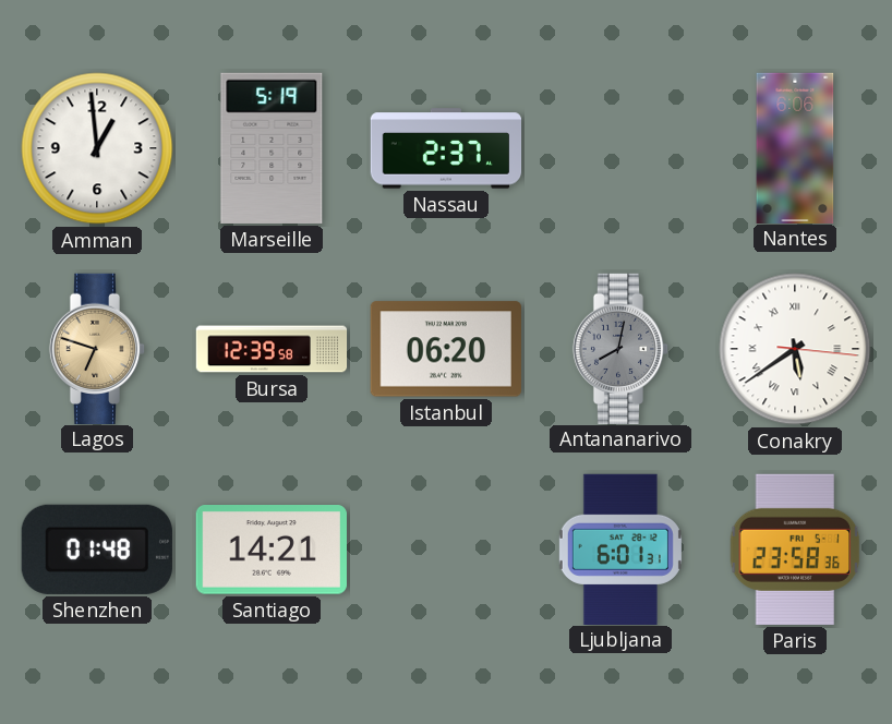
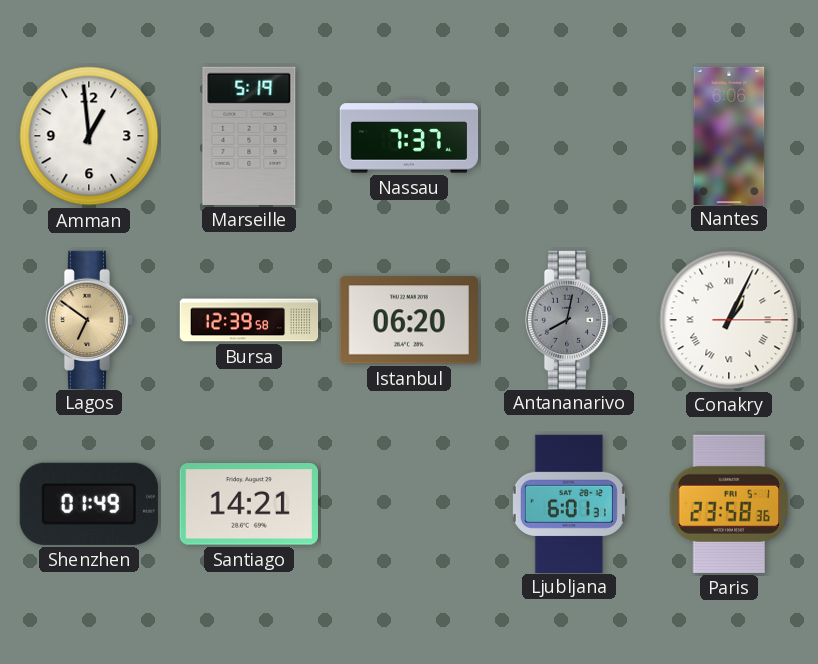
Nassau: 2:37 -> 7:37
Lagos: 6:48 -> 6:51
Conakry: 5:39 -> 1:04
Shenzhen: 01:48 -> 01:49
